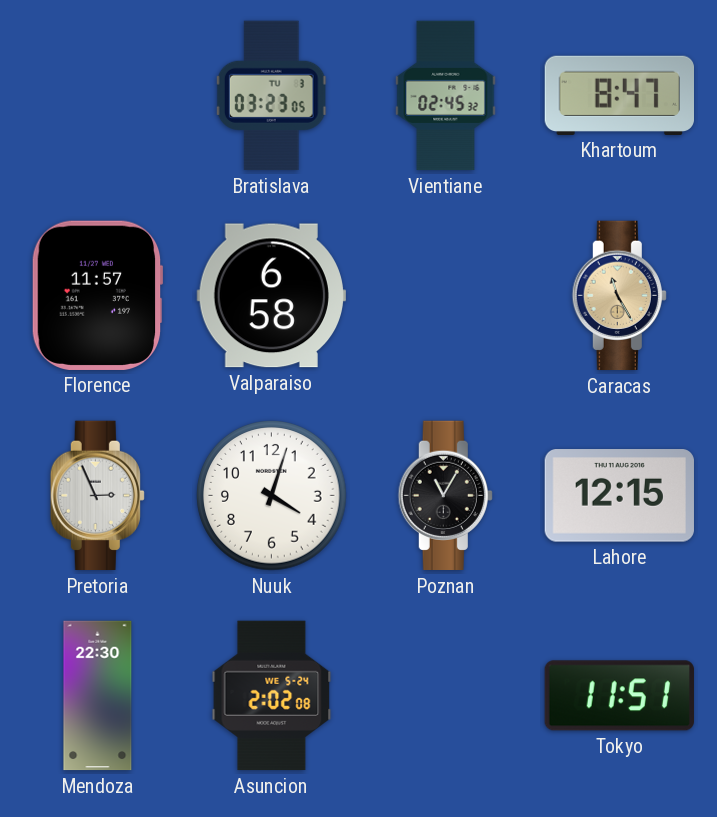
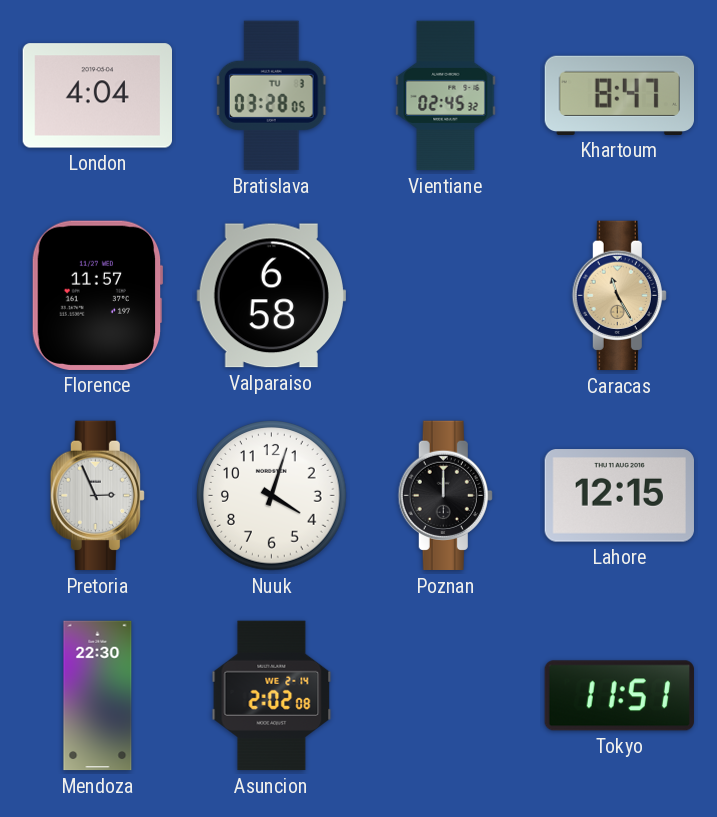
London: none -> 4:04
Bratislava: 03:23 -> 03:28
Poznan: 11:05 -> 12:00
Asuncion date: WE 5-24 -> WE 2-14
